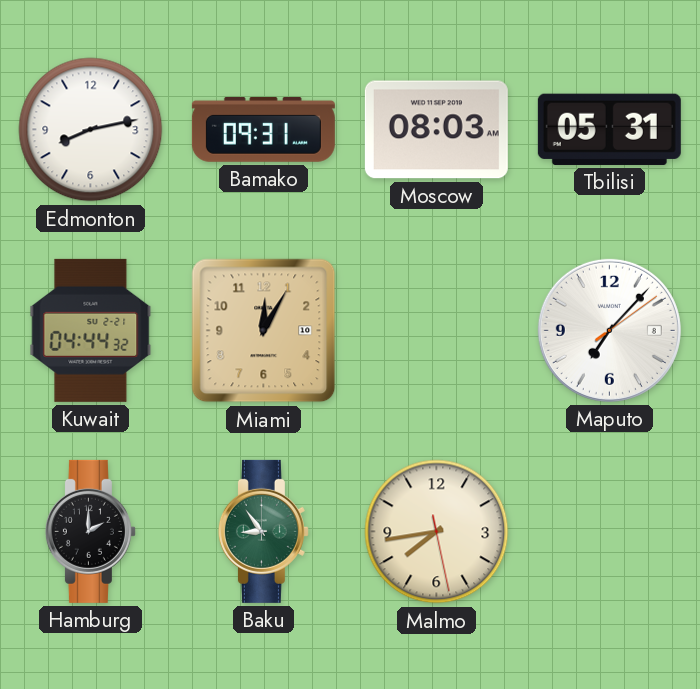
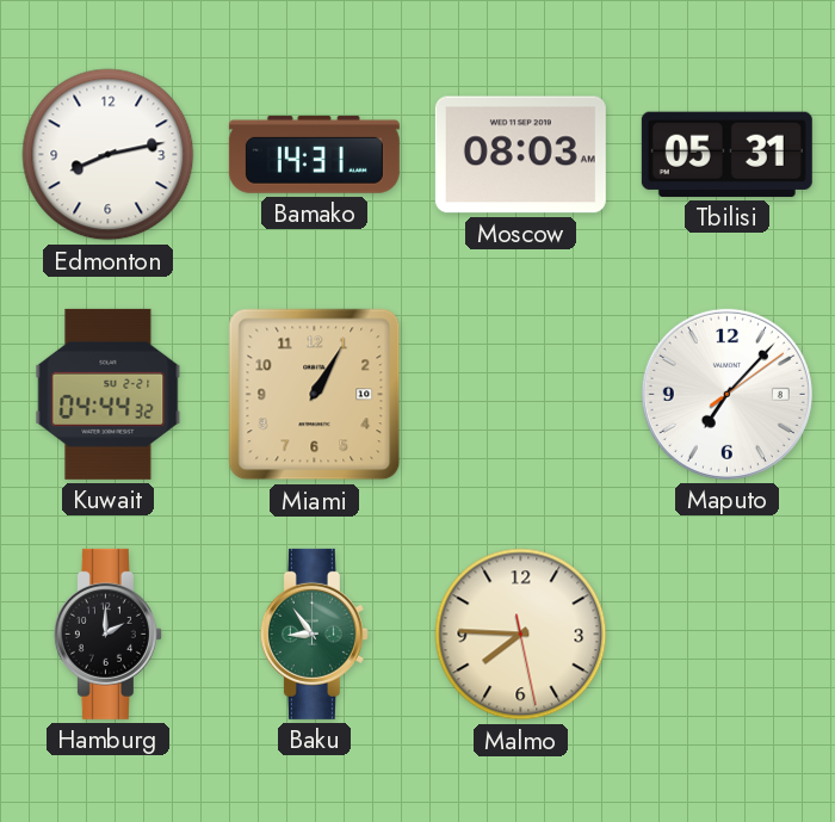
Bamako: 09:31 -> 14:31
Miami: 12:05 -> 1:05
Malmo: 7:43 -> 7:45
